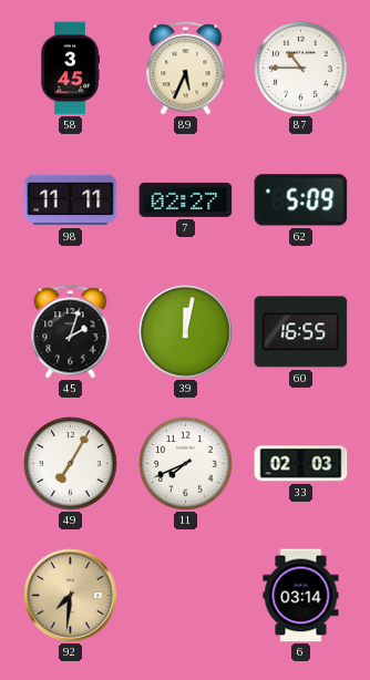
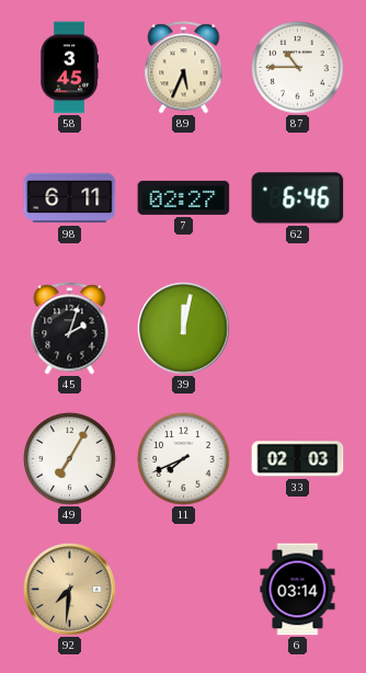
98: 11:11 -> 6:11
62: 5:09 -> 6:46
60: 16:55 -> none
